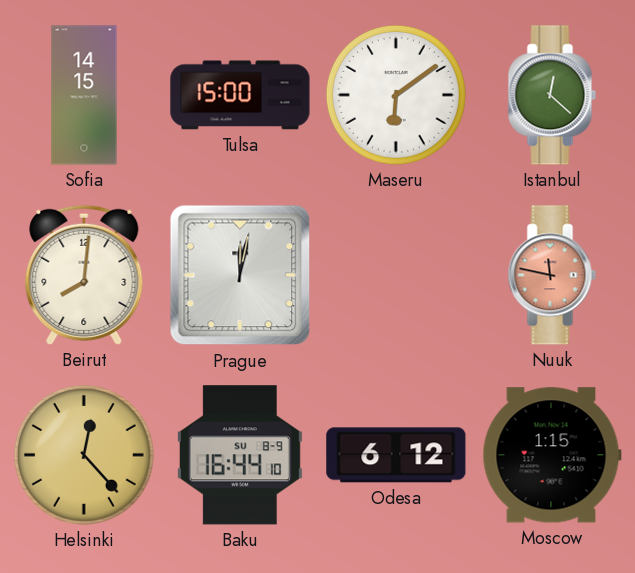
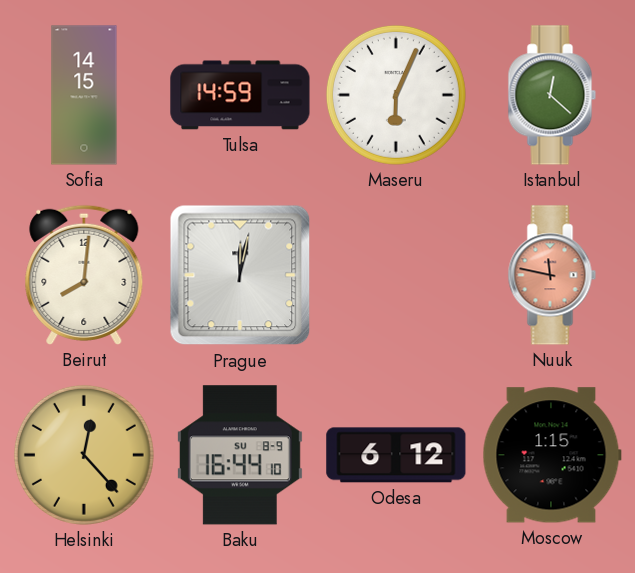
Tulsa: 15:00 -> 14:59
Maseru: 6:09 -> 6:04
